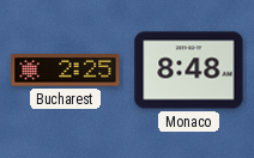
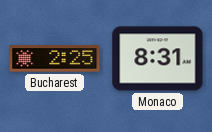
Monaco: 8:48 -> 8:31
